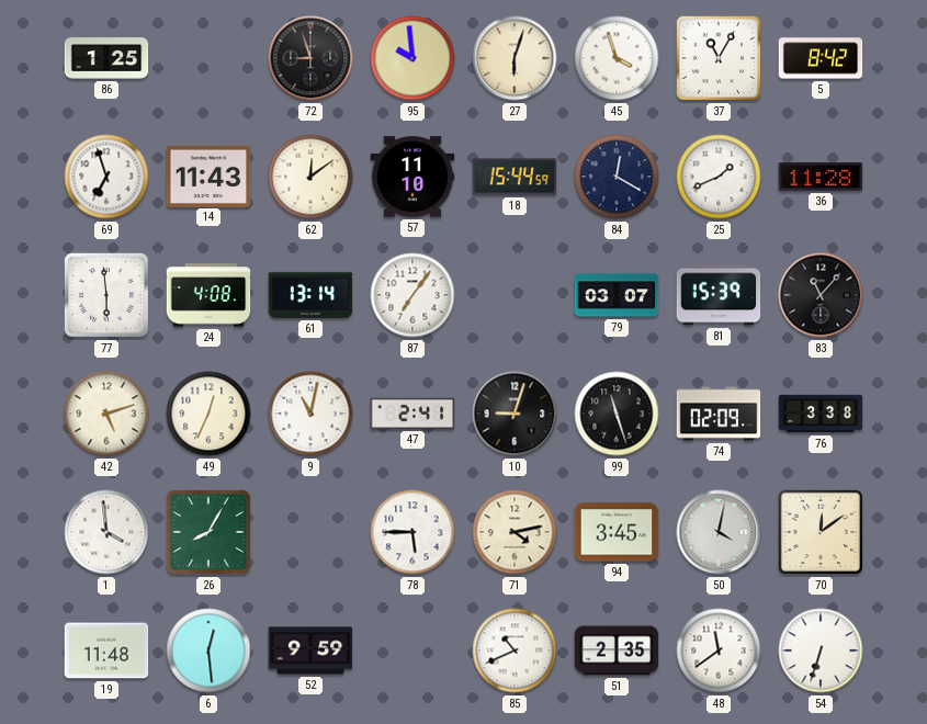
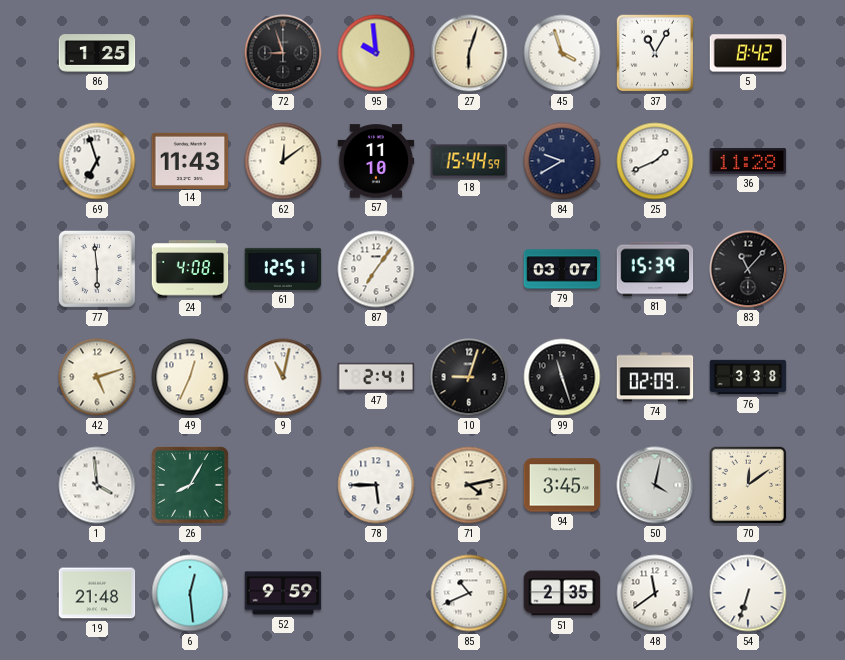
84: 12:20 -> 9:40
61: 13:14 -> 12:51
19: 11:48 -> 21:48
